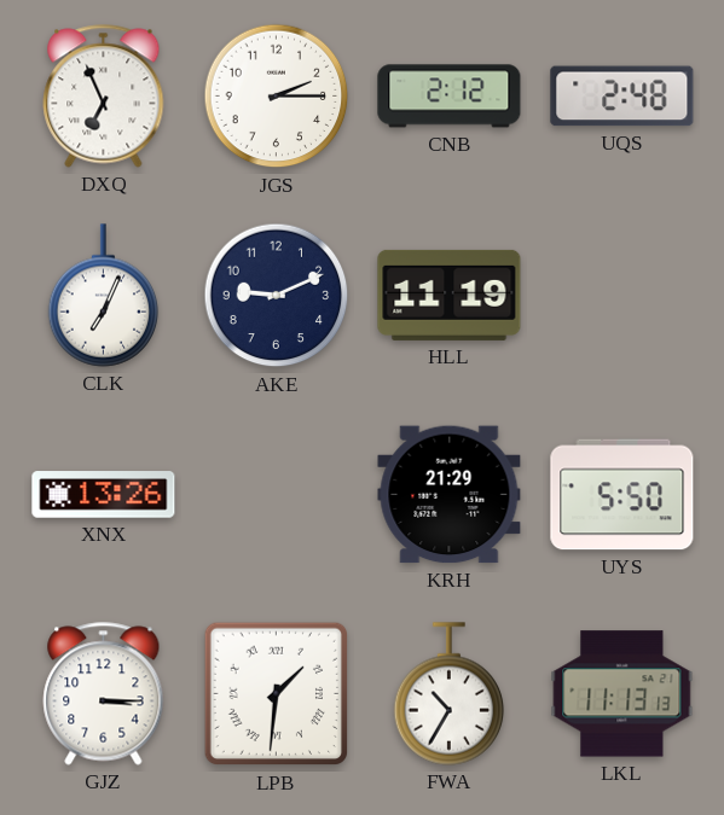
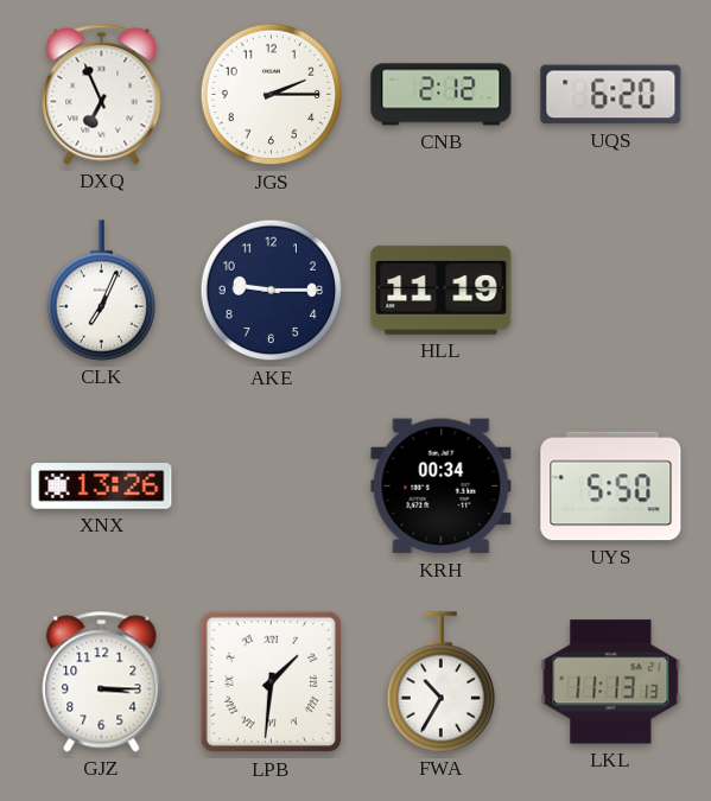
UQS: 2:48 -> 6:20
AKE: 9:11 -> 9:15
KRH: 21:29 -> 00:34
